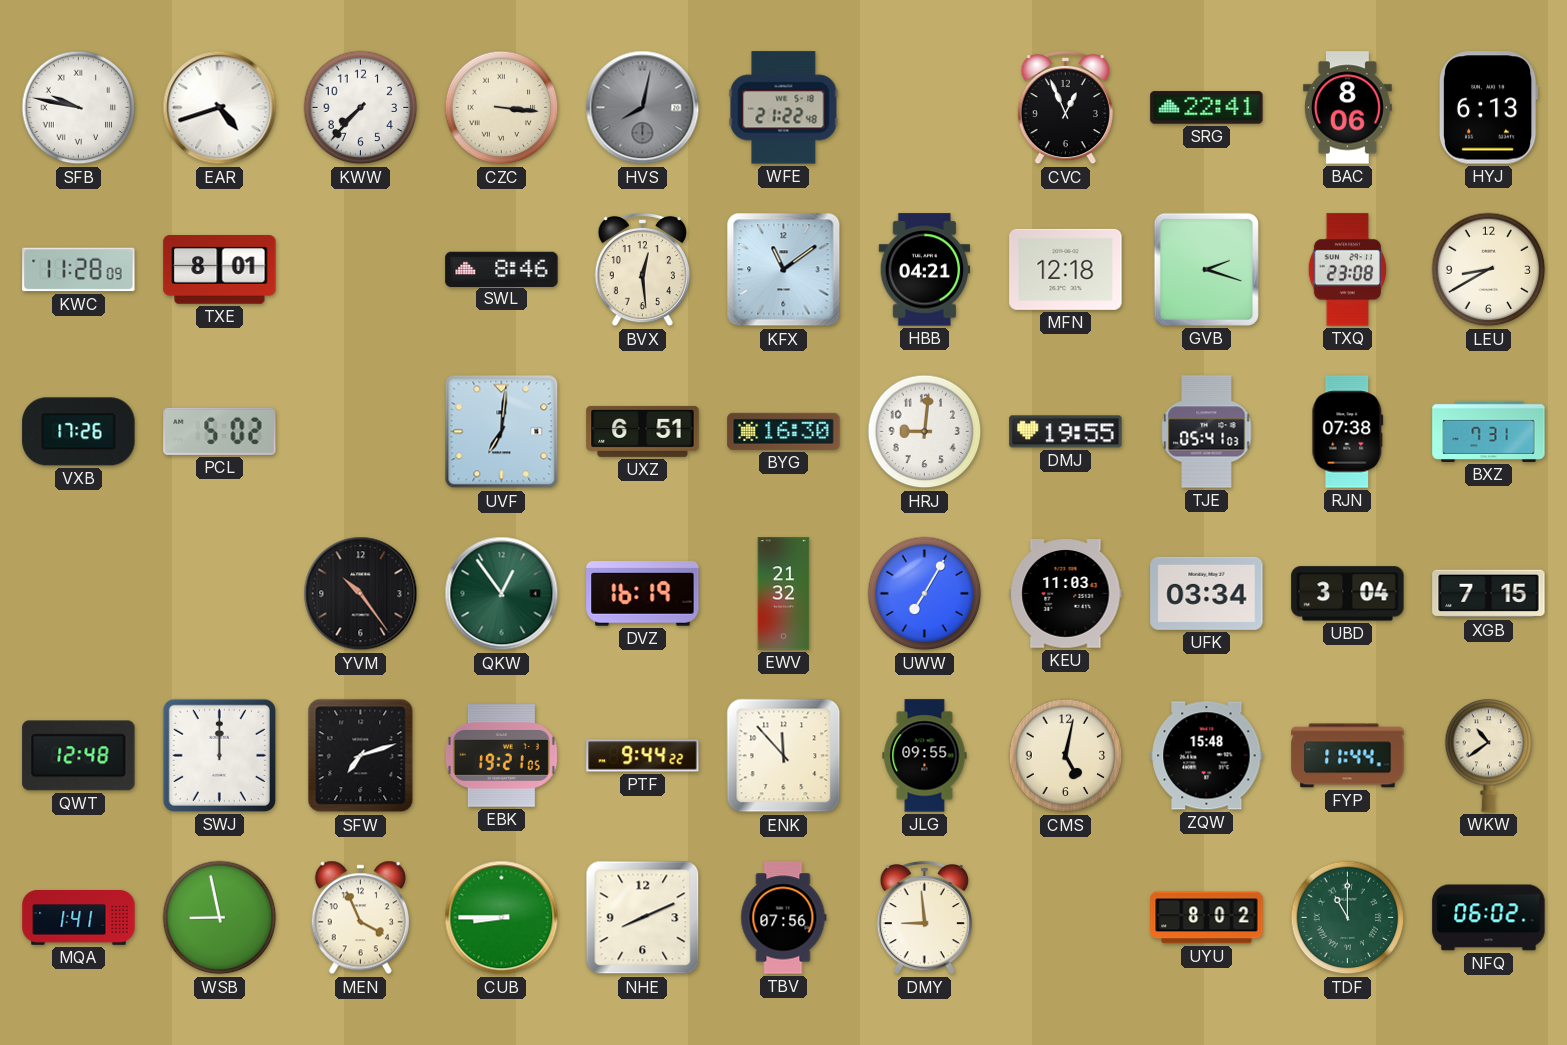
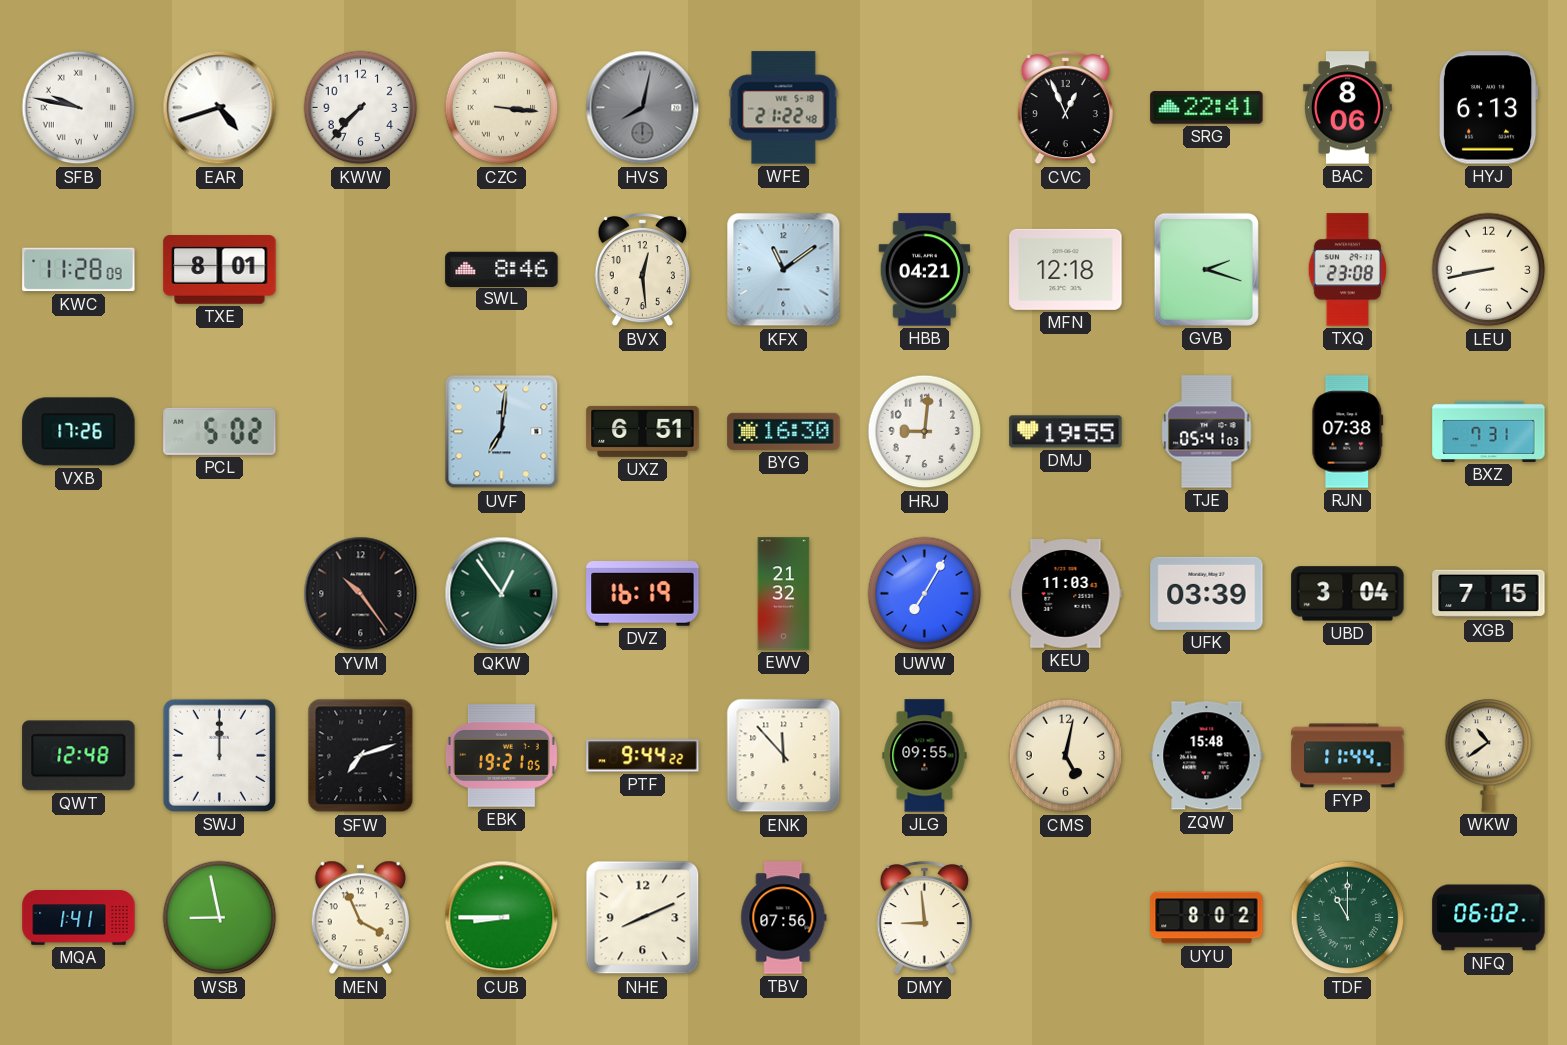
LEU: 8:40 -> 8:43
UFK: 03:34 -> 03:39
